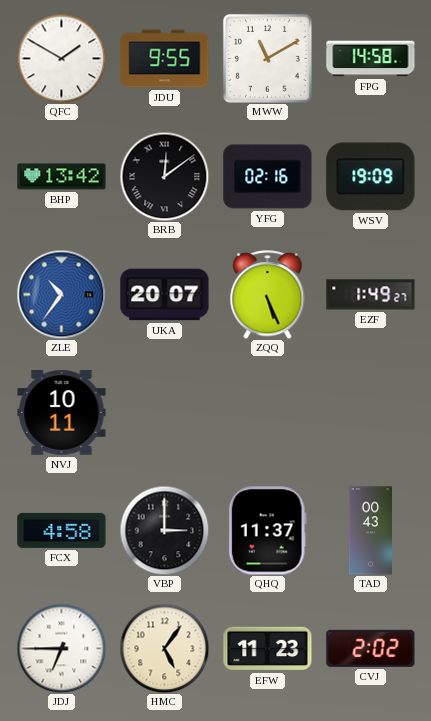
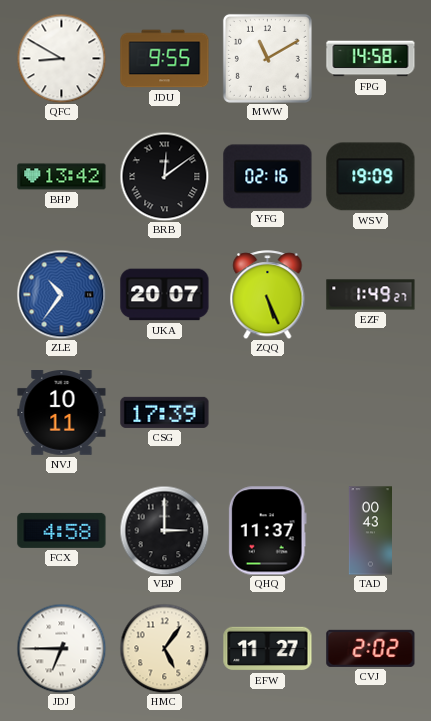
QFC: 1:50 -> 8:50
CSG: none -> 17:39
EFW: 11:23 -> 11:27
